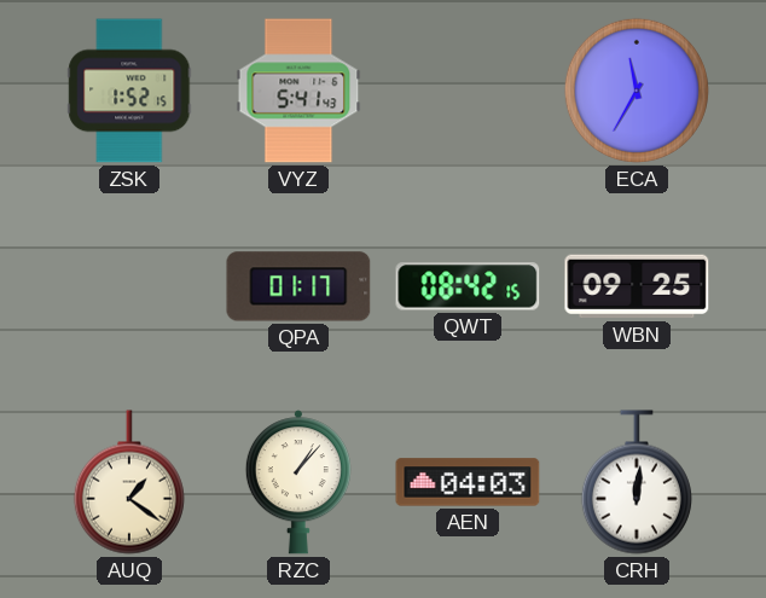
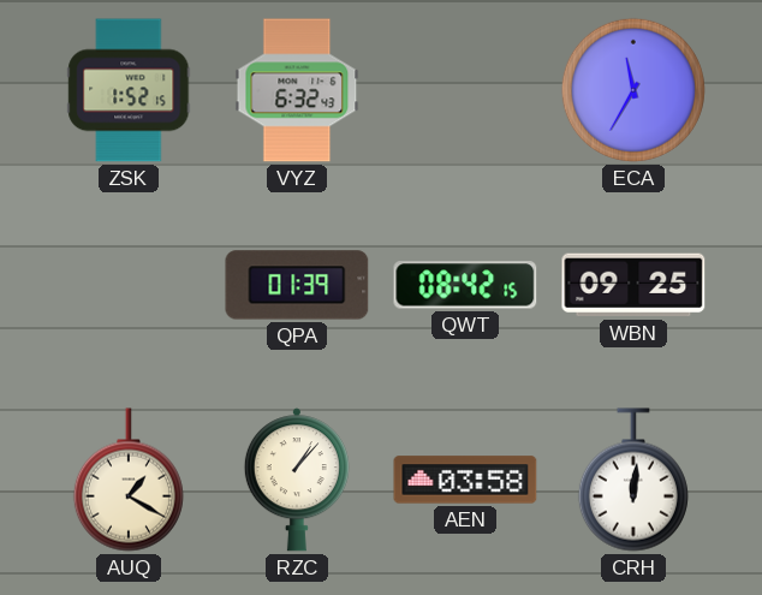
VYZ: 5:41 -> 6:32
QPA: 01:17 -> 01:39
AUQ: 1:21 -> 1:20
AEN: 04:03 -> 03:58
